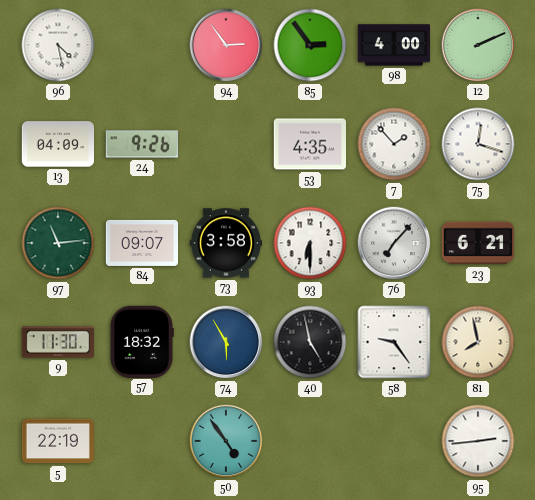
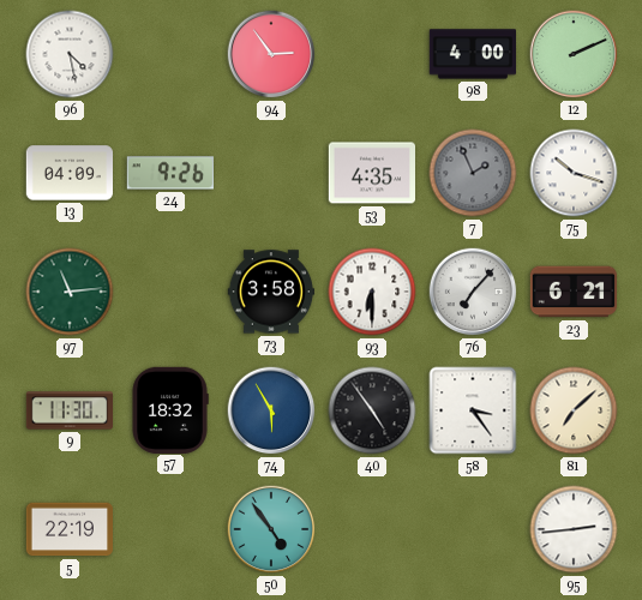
85: 2:54 -> none
7: 1:53 -> 1:56
7 dial: white -> grey
75: 12:18 -> 10:18
84: 09:07 -> none
40: 4:58 -> 4:54
58: 9:24 -> 3:24
81: 7:58 -> 7:08
